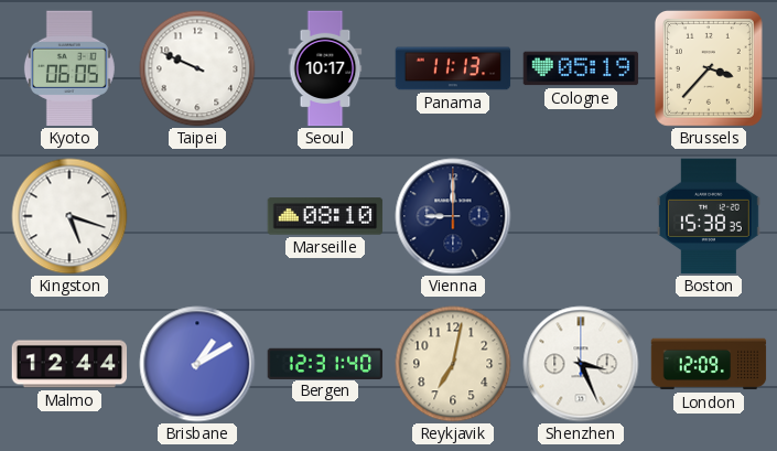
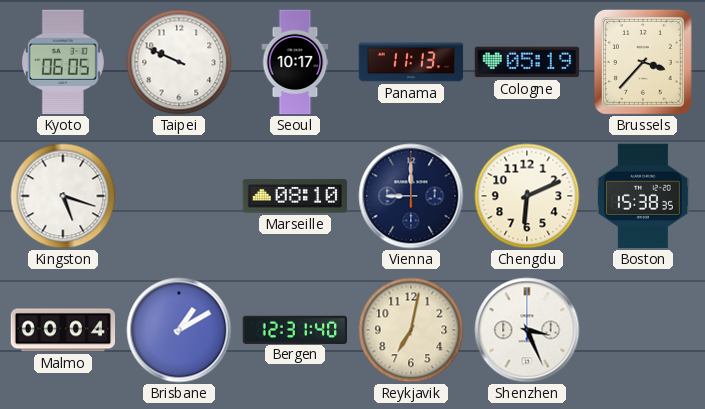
Chengdu: none -> 6:11
Malmo: 12:44 -> 00:04
London: 12:09 -> none
